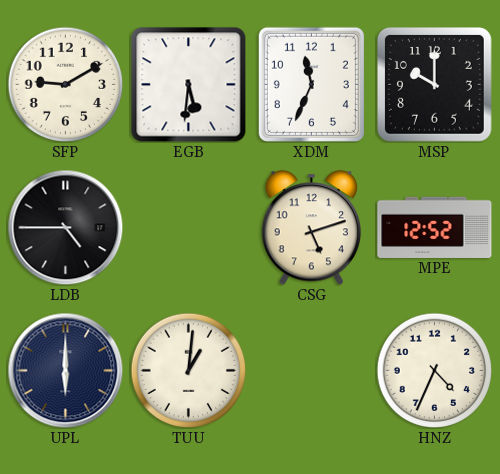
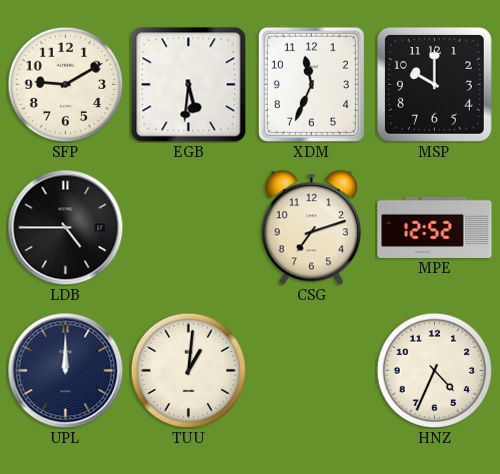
CSG: 5:12 -> 7:12
UPL: 6:00 -> 12:00
